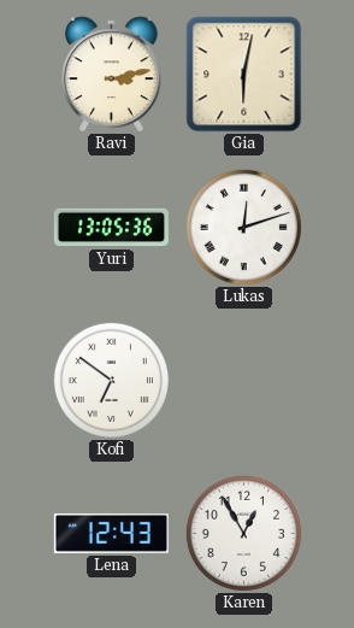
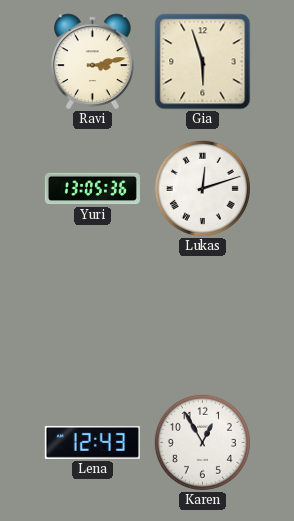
Gia: 6:02 -> 5:57
Kofi: 6:51 -> none
